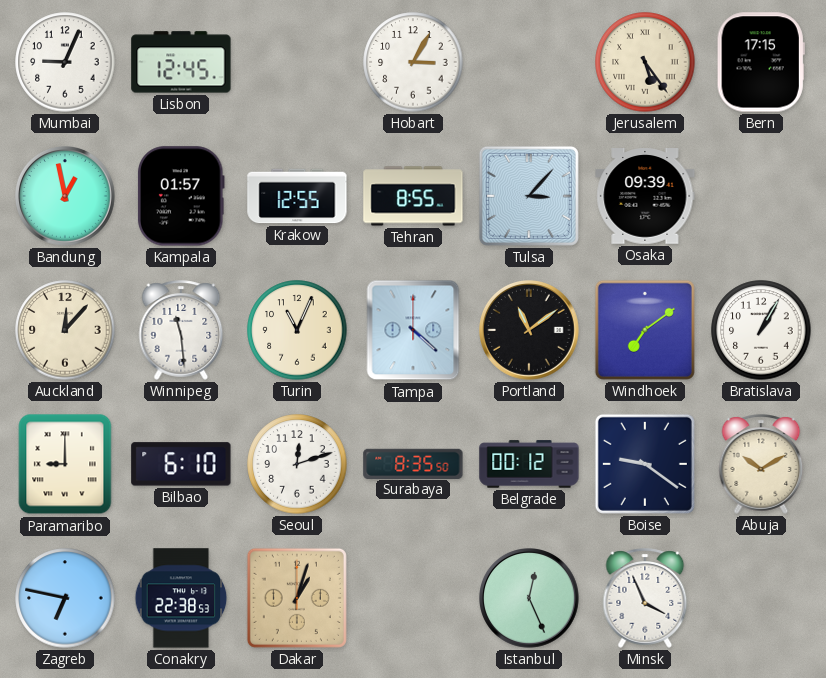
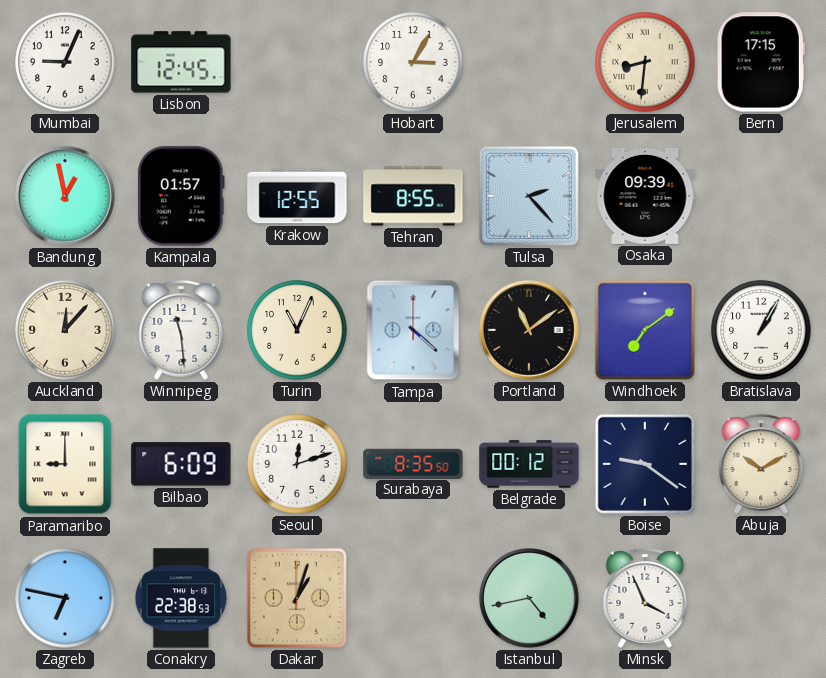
Jerusalem: 5:24 -> 8:31
Tulsa: 3:07 -> 2:23
Bilbao: 6:10 -> 6:09
Istanbul: 12:26 -> 4:43
